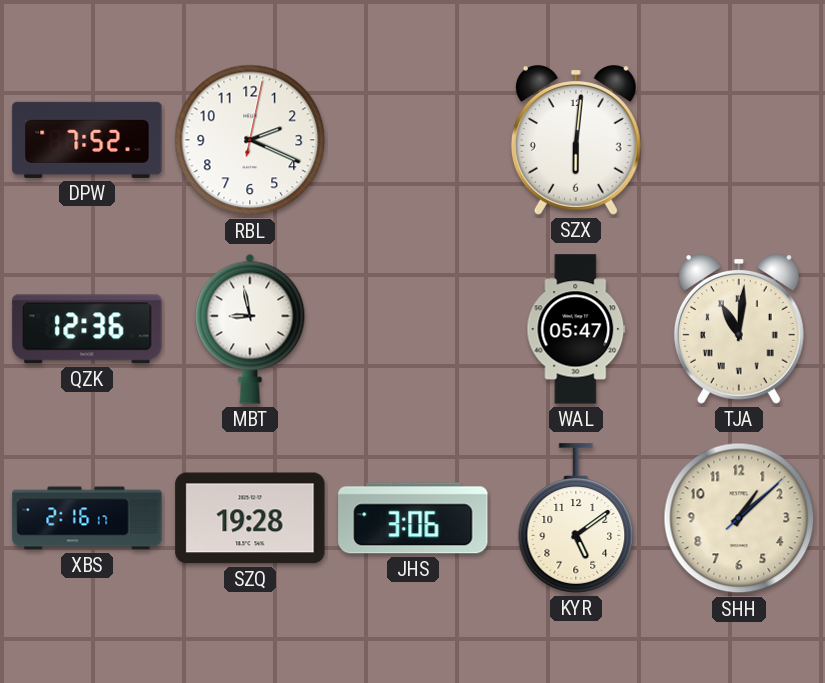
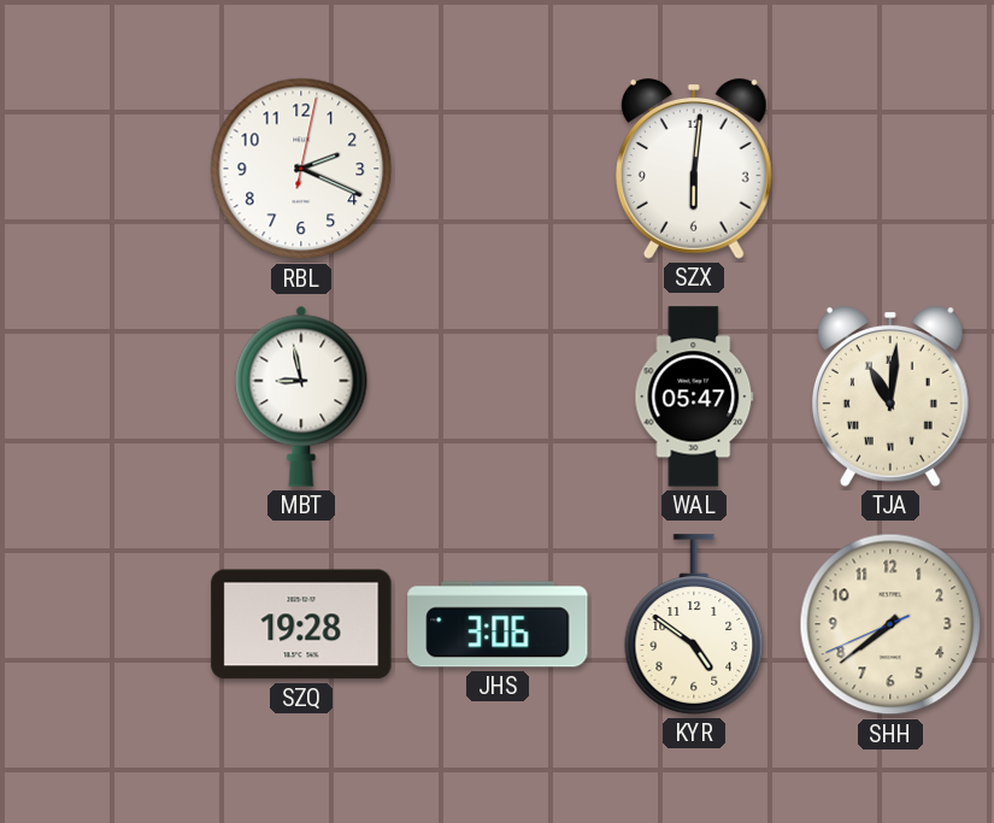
DPW: 7:52 -> none
QZK: 12:36 -> none
XBS: 2:16 -> none
KYR: 5:09 -> 4:51
SHH: 1:08 -> 7:38
